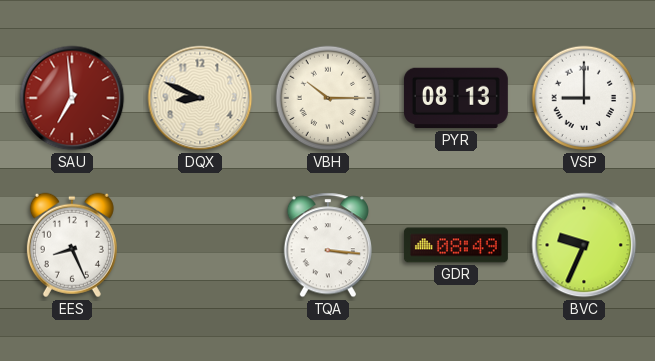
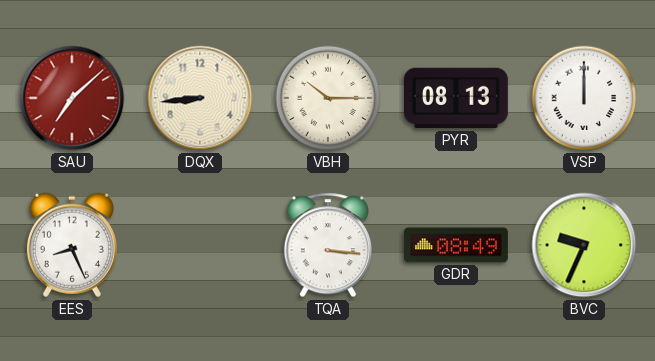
SAU: 6:59 -> 7:08
DQX: 8:49 -> 8:44
VSP: 9:00 -> 12:00
